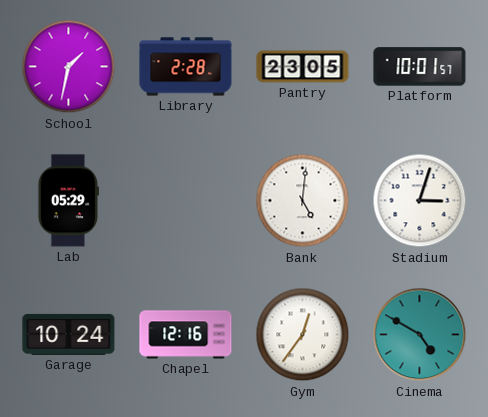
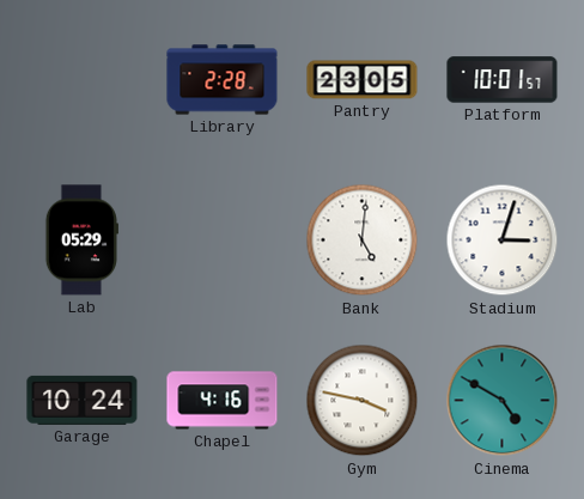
School: 1:32 -> none
Chapel: 12:16 -> 4:16
Gym: 12:36 -> 3:47
